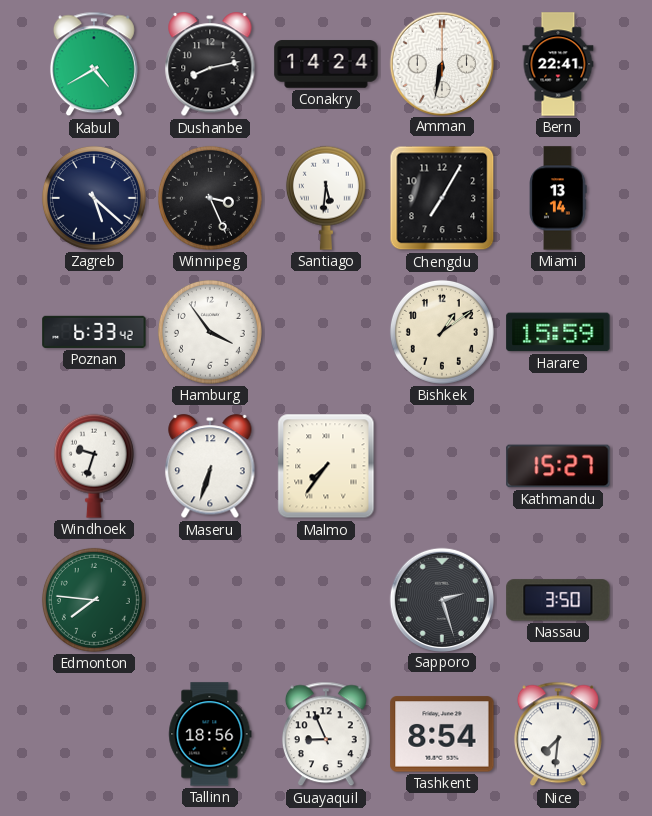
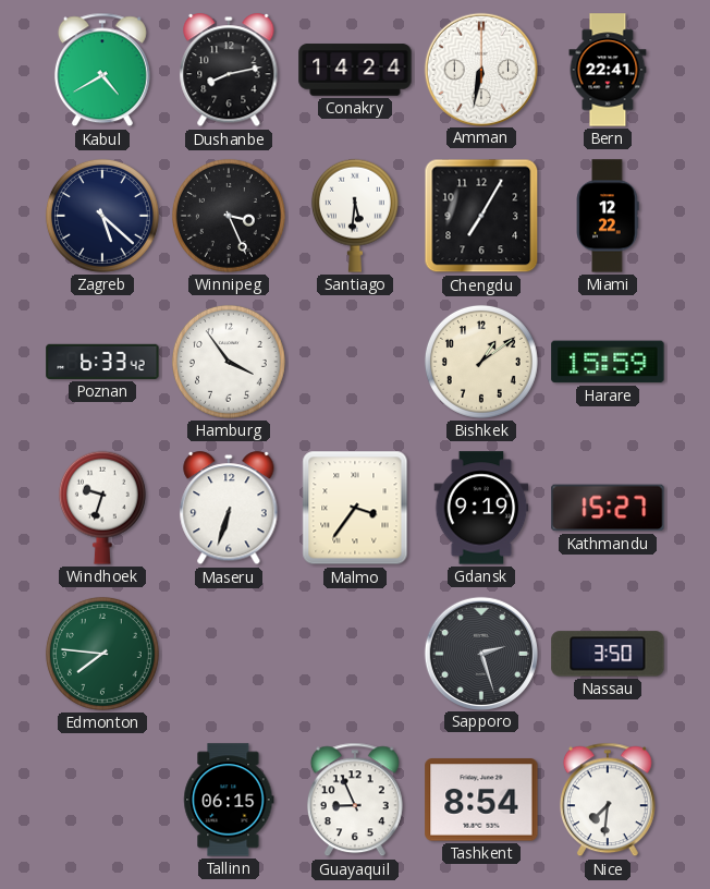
Miami: 13:14 -> 12:22
Malmo: 7:36 -> 3:36
Gdansk: none -> 9:19
Tallinn: 18:56 -> 06:15
